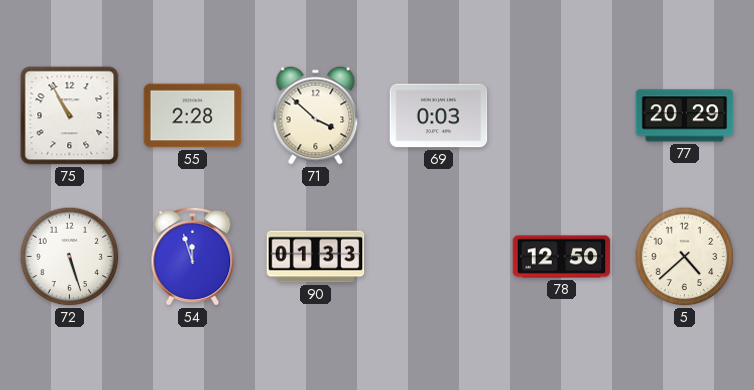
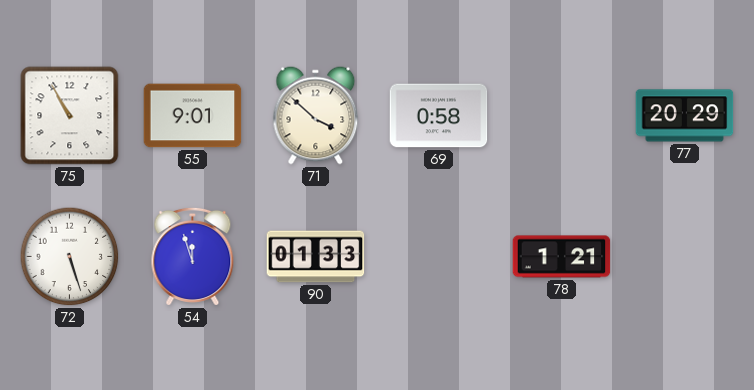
55: 2:28 -> 9:01
69: 0:03 -> 0:58
78: 12:50 -> 1:21
5: 4:38 -> none
